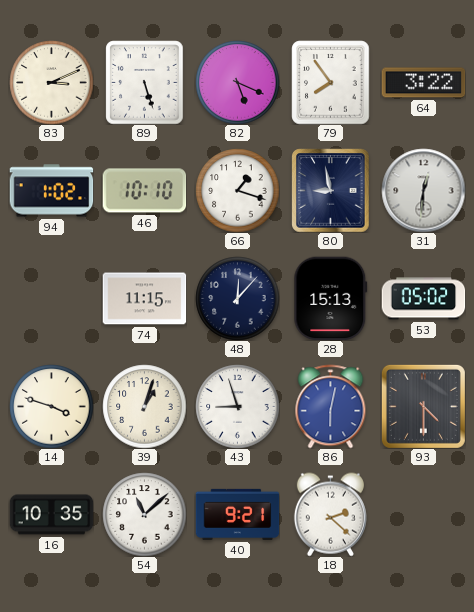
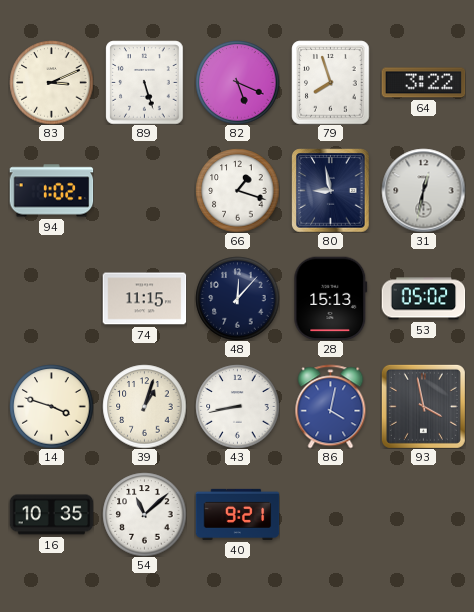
79: 7:54 -> 7:57
46: 10:10 -> none
31: 12:31 -> 12:32
43: 8:57 -> 8:43
86: 6:02 -> 4:02
93: 4:30 -> 3:58
18: 2:22 -> none
